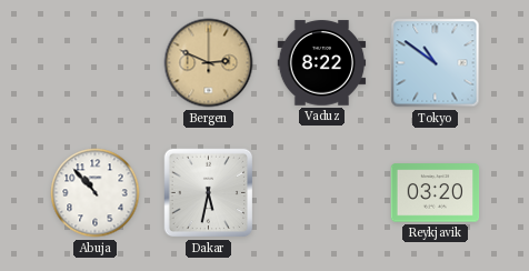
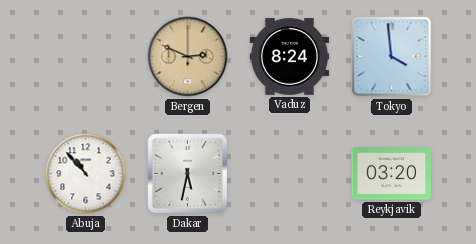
Vaduz: 8:22 -> 8:24
Tokyo: 10:51 -> 3:59
